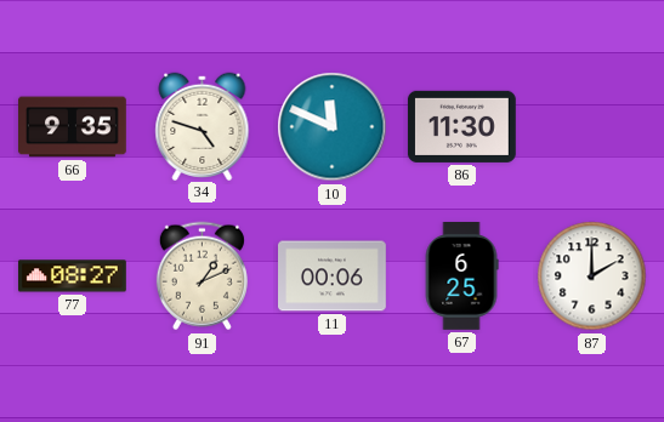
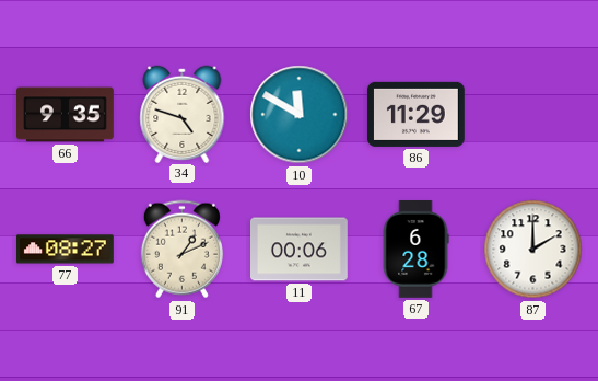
10: 11:49 -> 11:50
86: 11:30 -> 11:29
67: 6:25 -> 6:28
